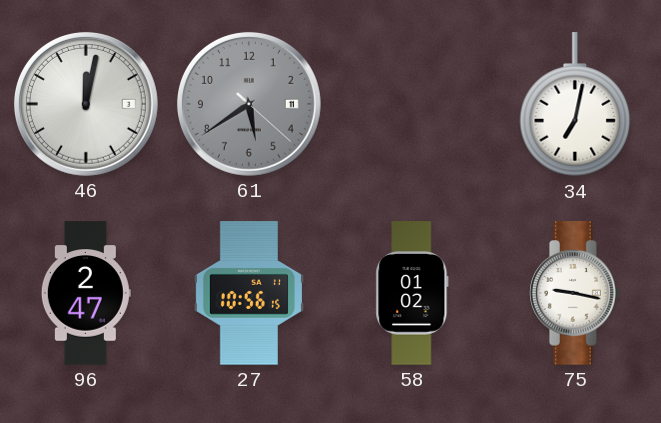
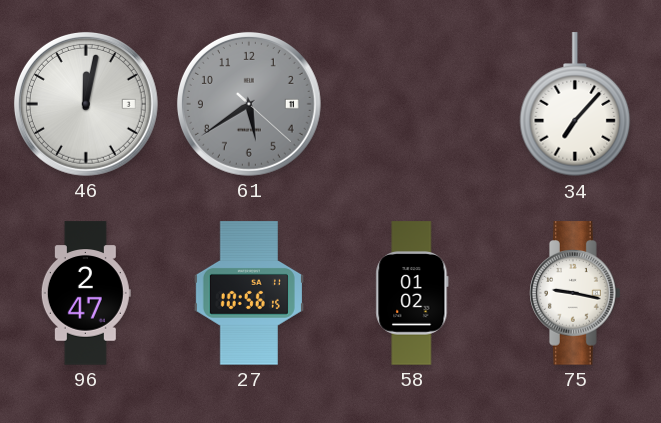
34: 7:02 -> 7:07
